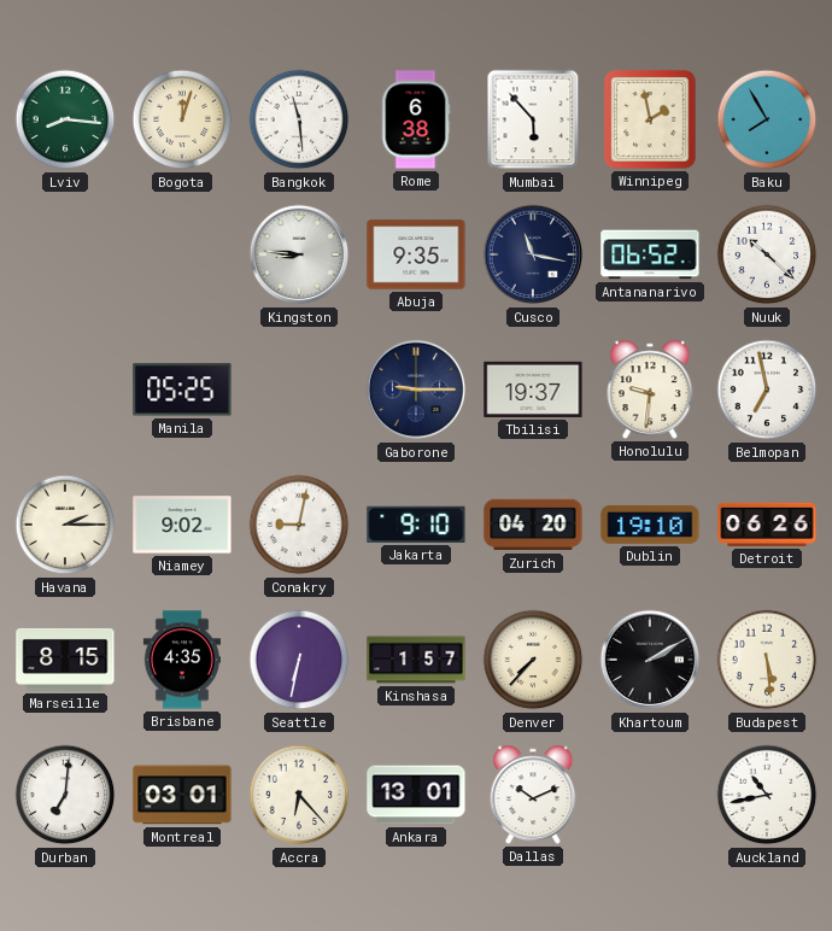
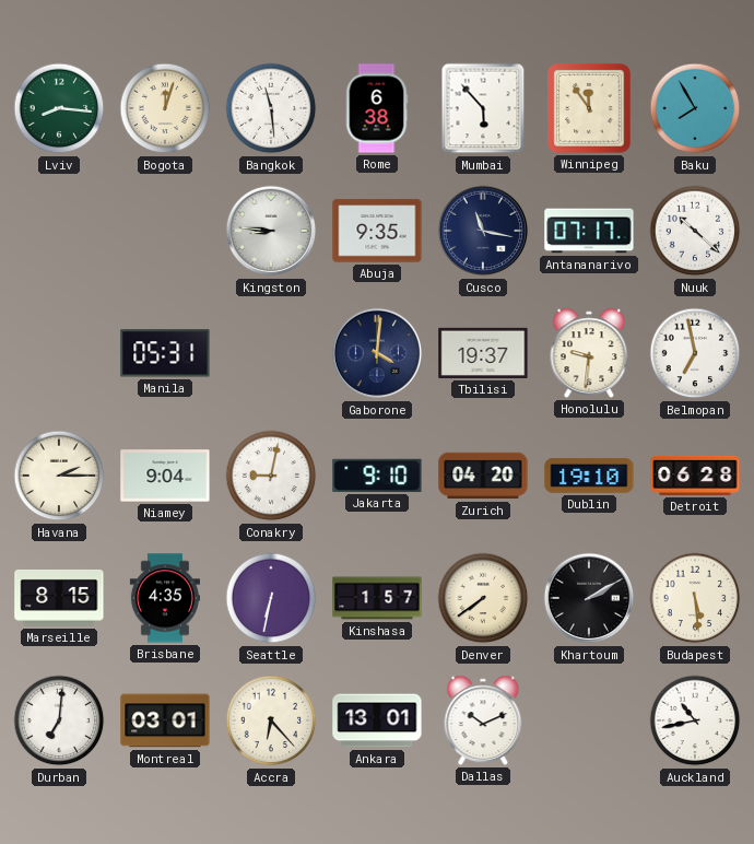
Winnipeg: 1:58 -> 11:54
Antananarivo: 06:52 -> 07:17
Manila: 05:25 -> 05:31
Gaborone: 9:15 -> 4:01
Niamey: 9:02 -> 9:04
Detroit: 06:26 -> 06:28
Denver: 7:37 -> 7:39
